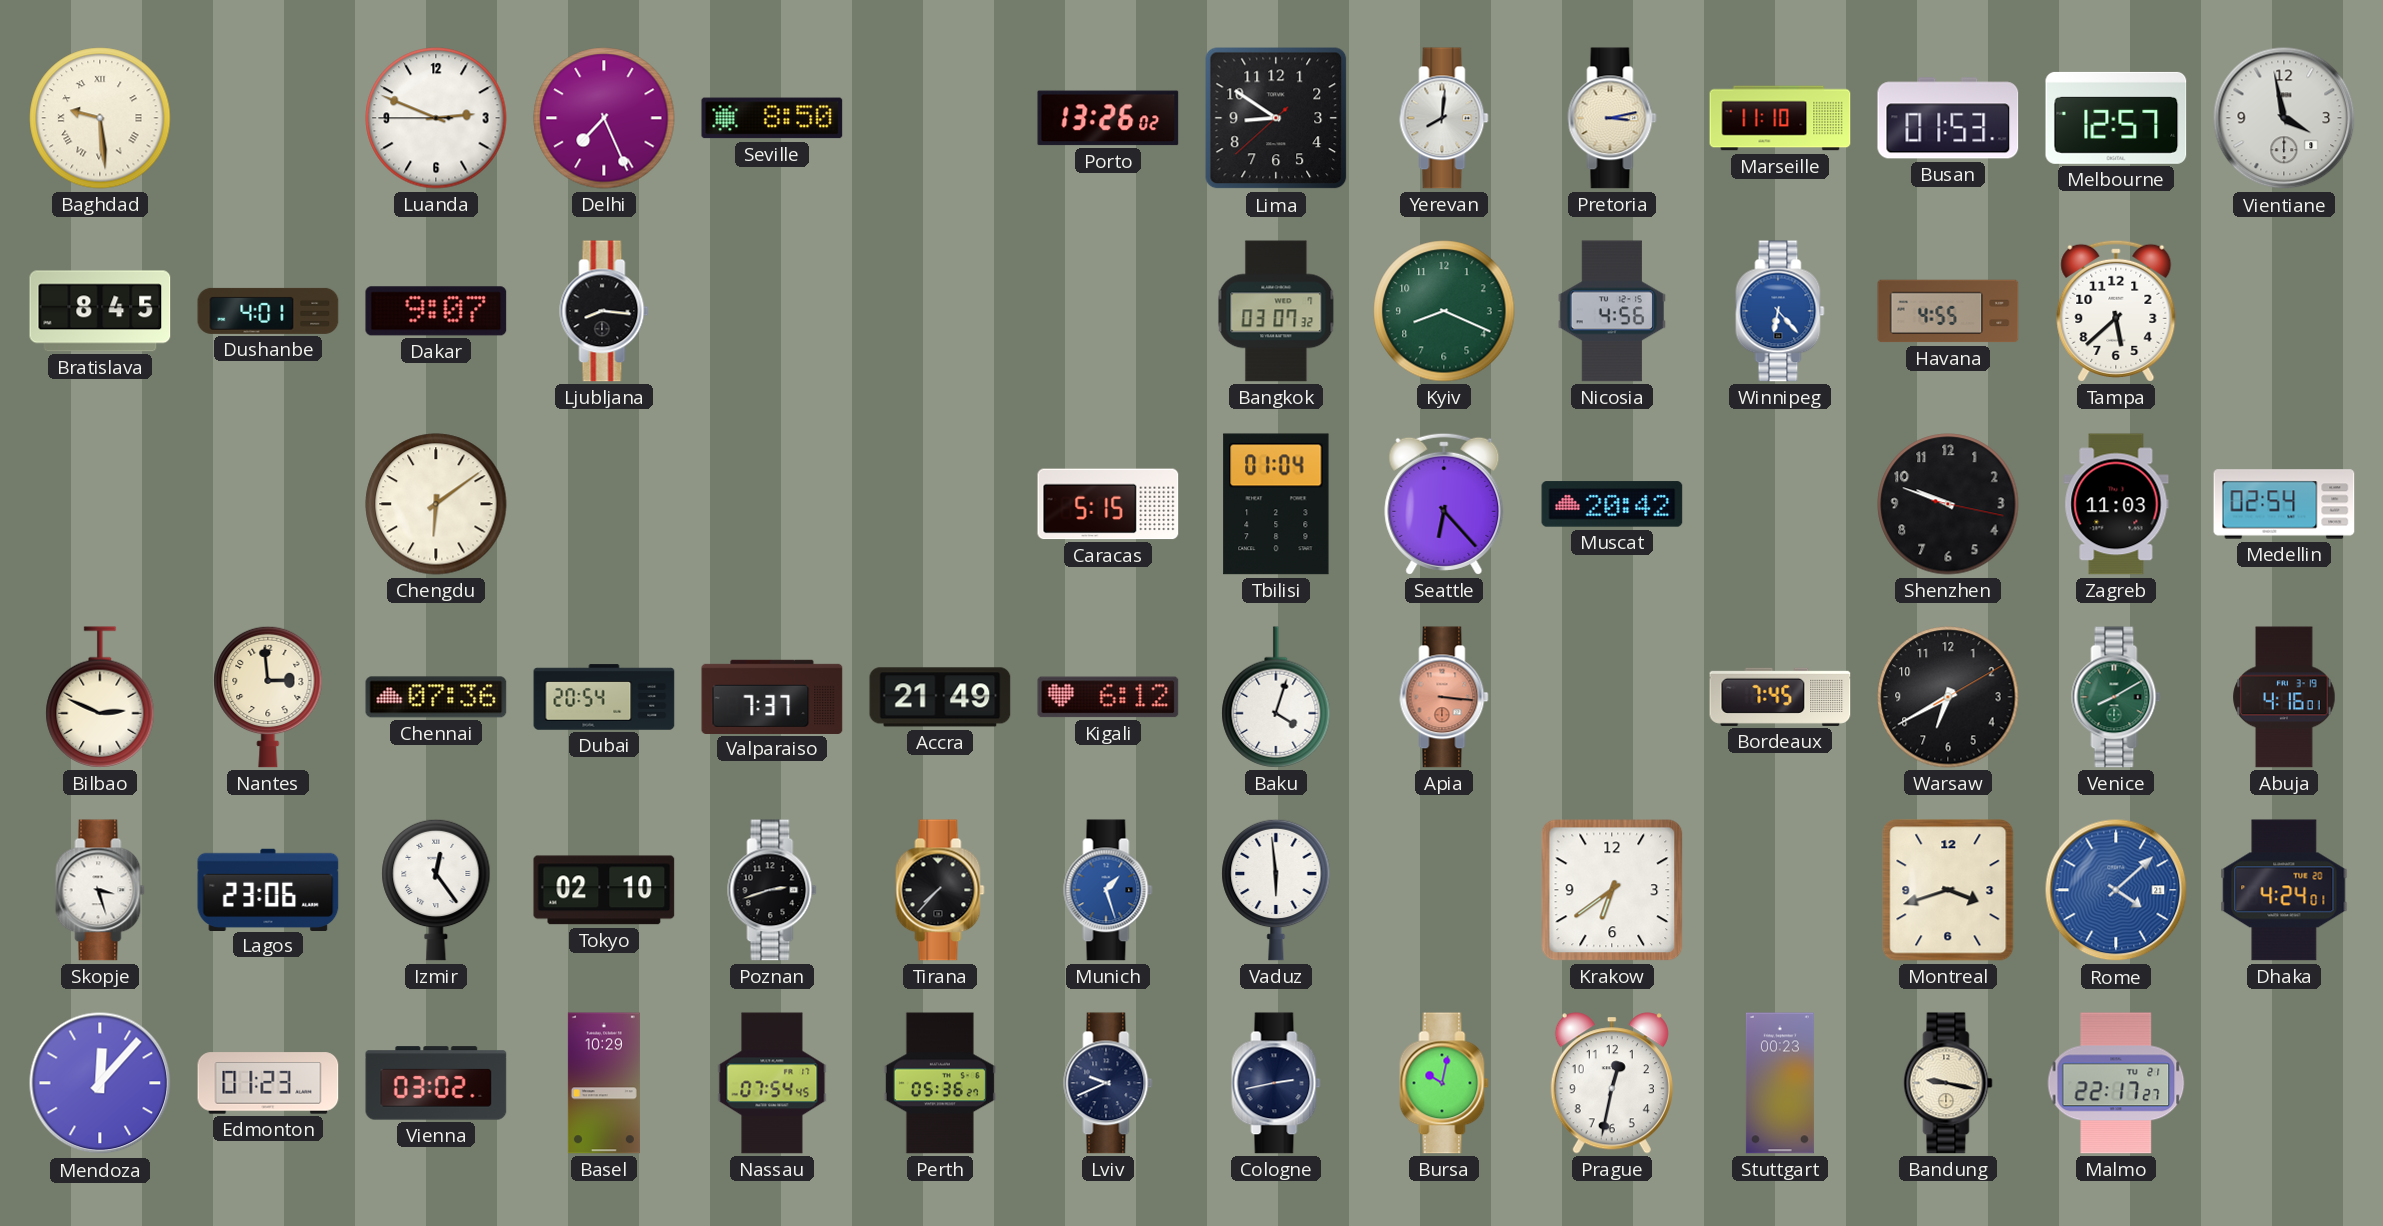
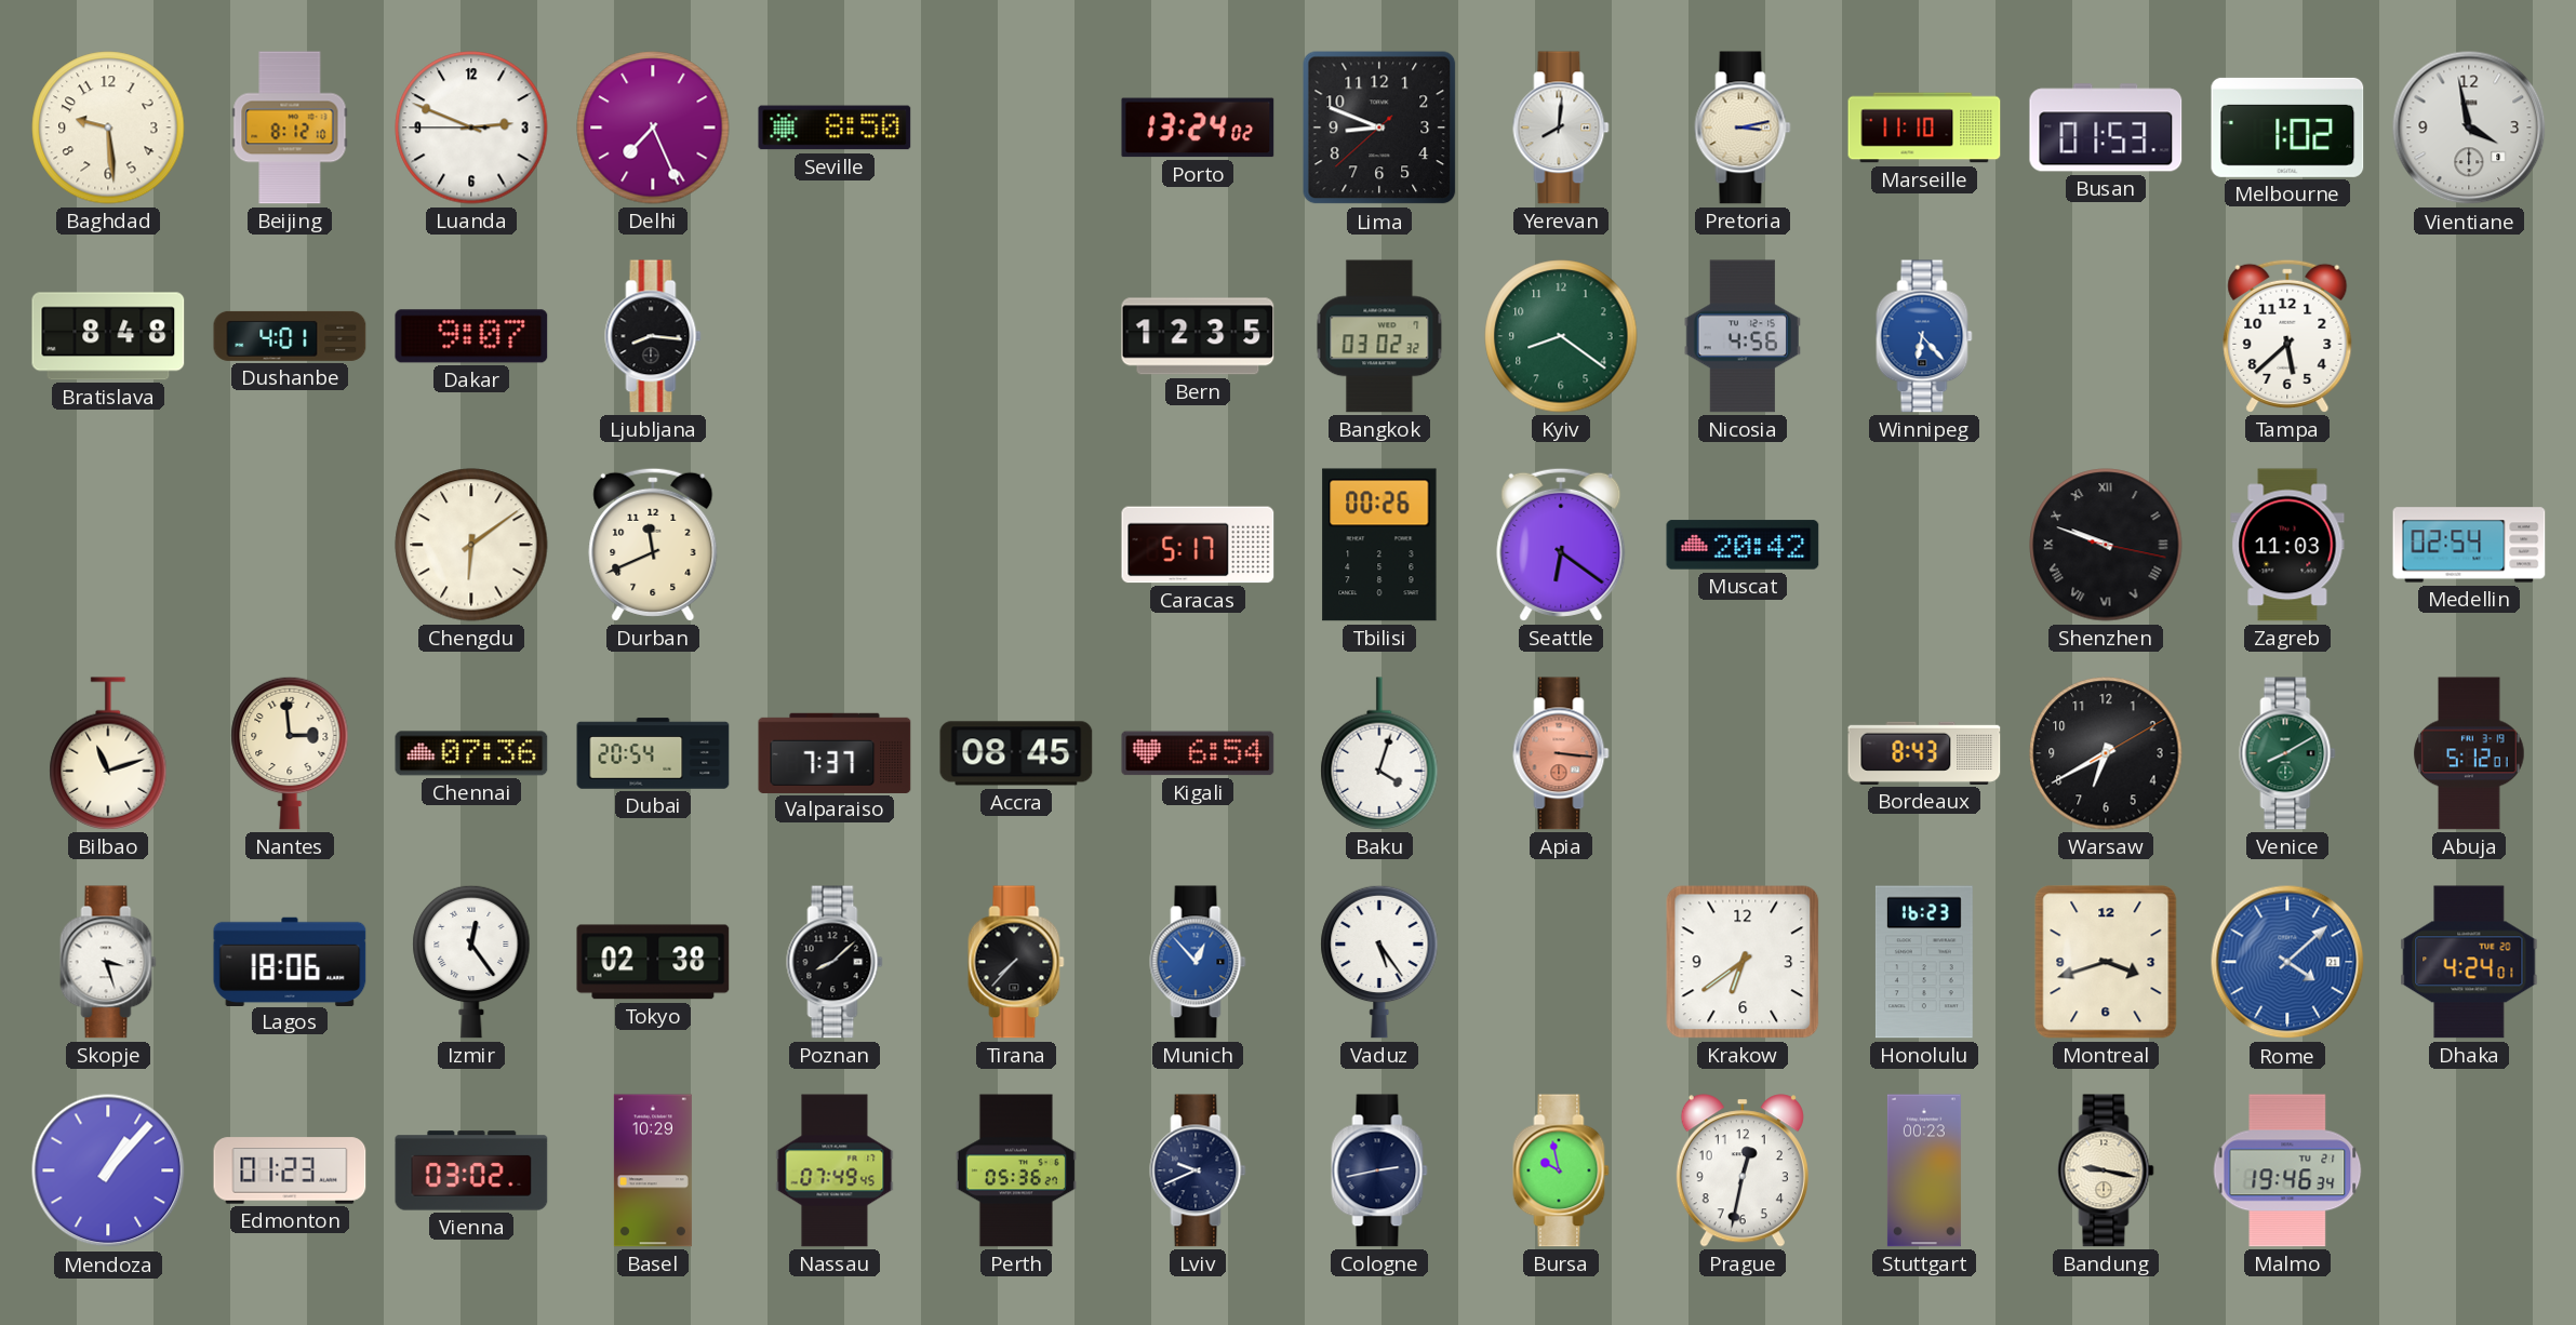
Baghdad numerals: Roman -> Arabic
Beijing: none -> 8:12
Porto: 13:26 -> 13:24
Lima: 8:50 -> 8:48
Melbourne: 12:57 -> 1:02
Bratislava: 8:45 -> 8:48
Bern: none -> 12:35
Bangkok: 03:07 -> 03:02
Kyiv: 8:19 -> 8:21
Havana: 4:55 -> none
Durban: none -> 11:41
Caracas: 5:15 -> 5:17
Tbilisi: 01:04 -> 00:26
Seattle: 6:23 -> 6:21
Shenzhen numerals: Arabic -> Roman
Bilbao: 2:49 -> 11:12
Accra: 21:49 -> 08:45
Kigali: 6:12 -> 6:54
Bordeaux: 7:45 -> 8:43
Abuja: 4:16 -> 5:12
Lagos: 23:06 -> 18:06
Tokyo: 02:10 -> 02:38
Poznan: 2:42 -> 8:08
Munich: 1:27 -> 12:53
Vaduz: 5:59 -> 5:24
Honolulu: none -> 16:23
Mendoza: 12:07 -> 1:07
Nassau: 07:54 -> 07:49
Bursa: 10:02 -> 9:58
Malmo: 22:17 -> 19:46
